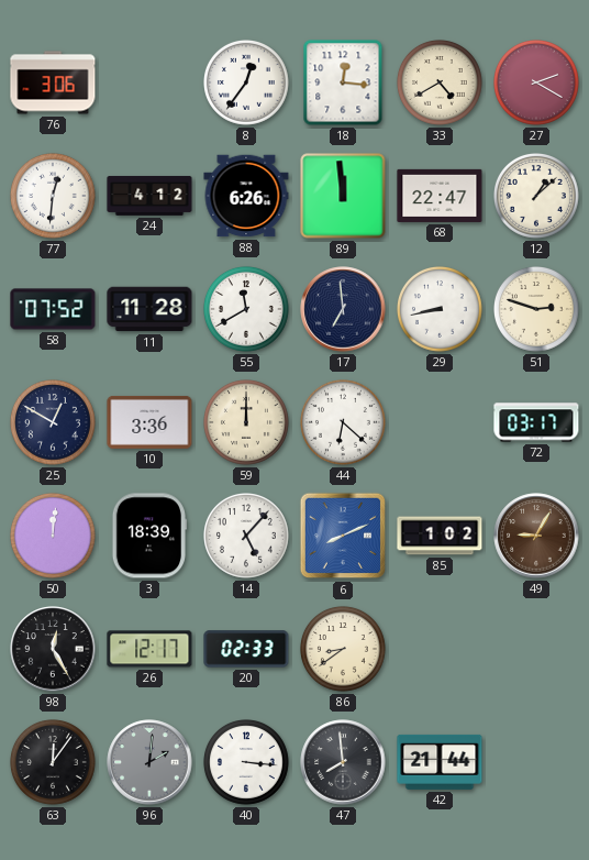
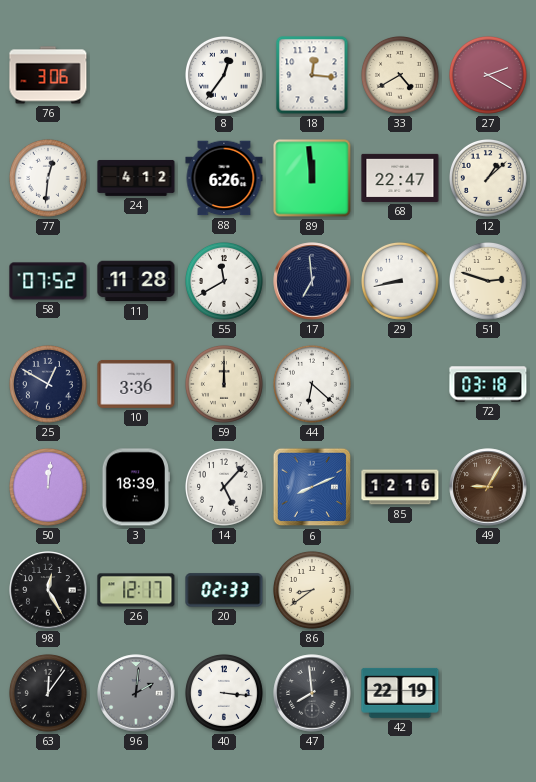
72: 03:17 -> 03:18
85: 1:02 -> 12:16
42: 21:44 -> 22:19
